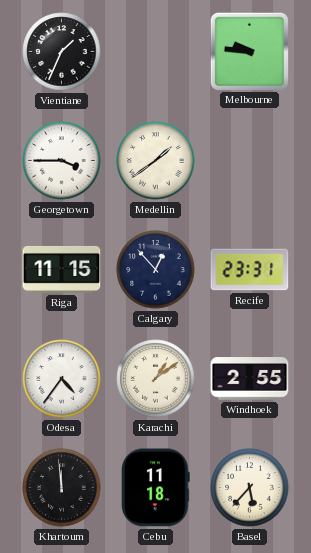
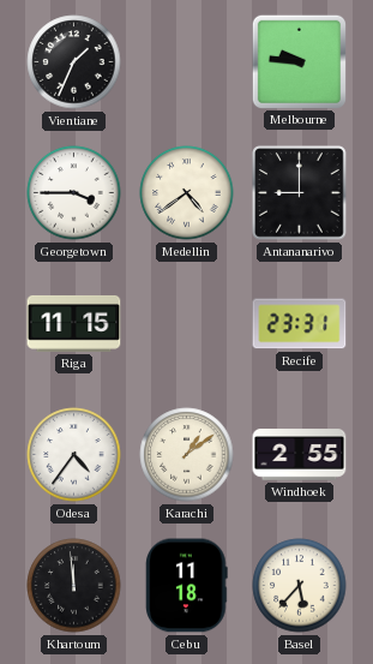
Medellin: 1:39 -> 4:39
Antananarivo: none -> 9:00
Calgary: 12:53 -> none
